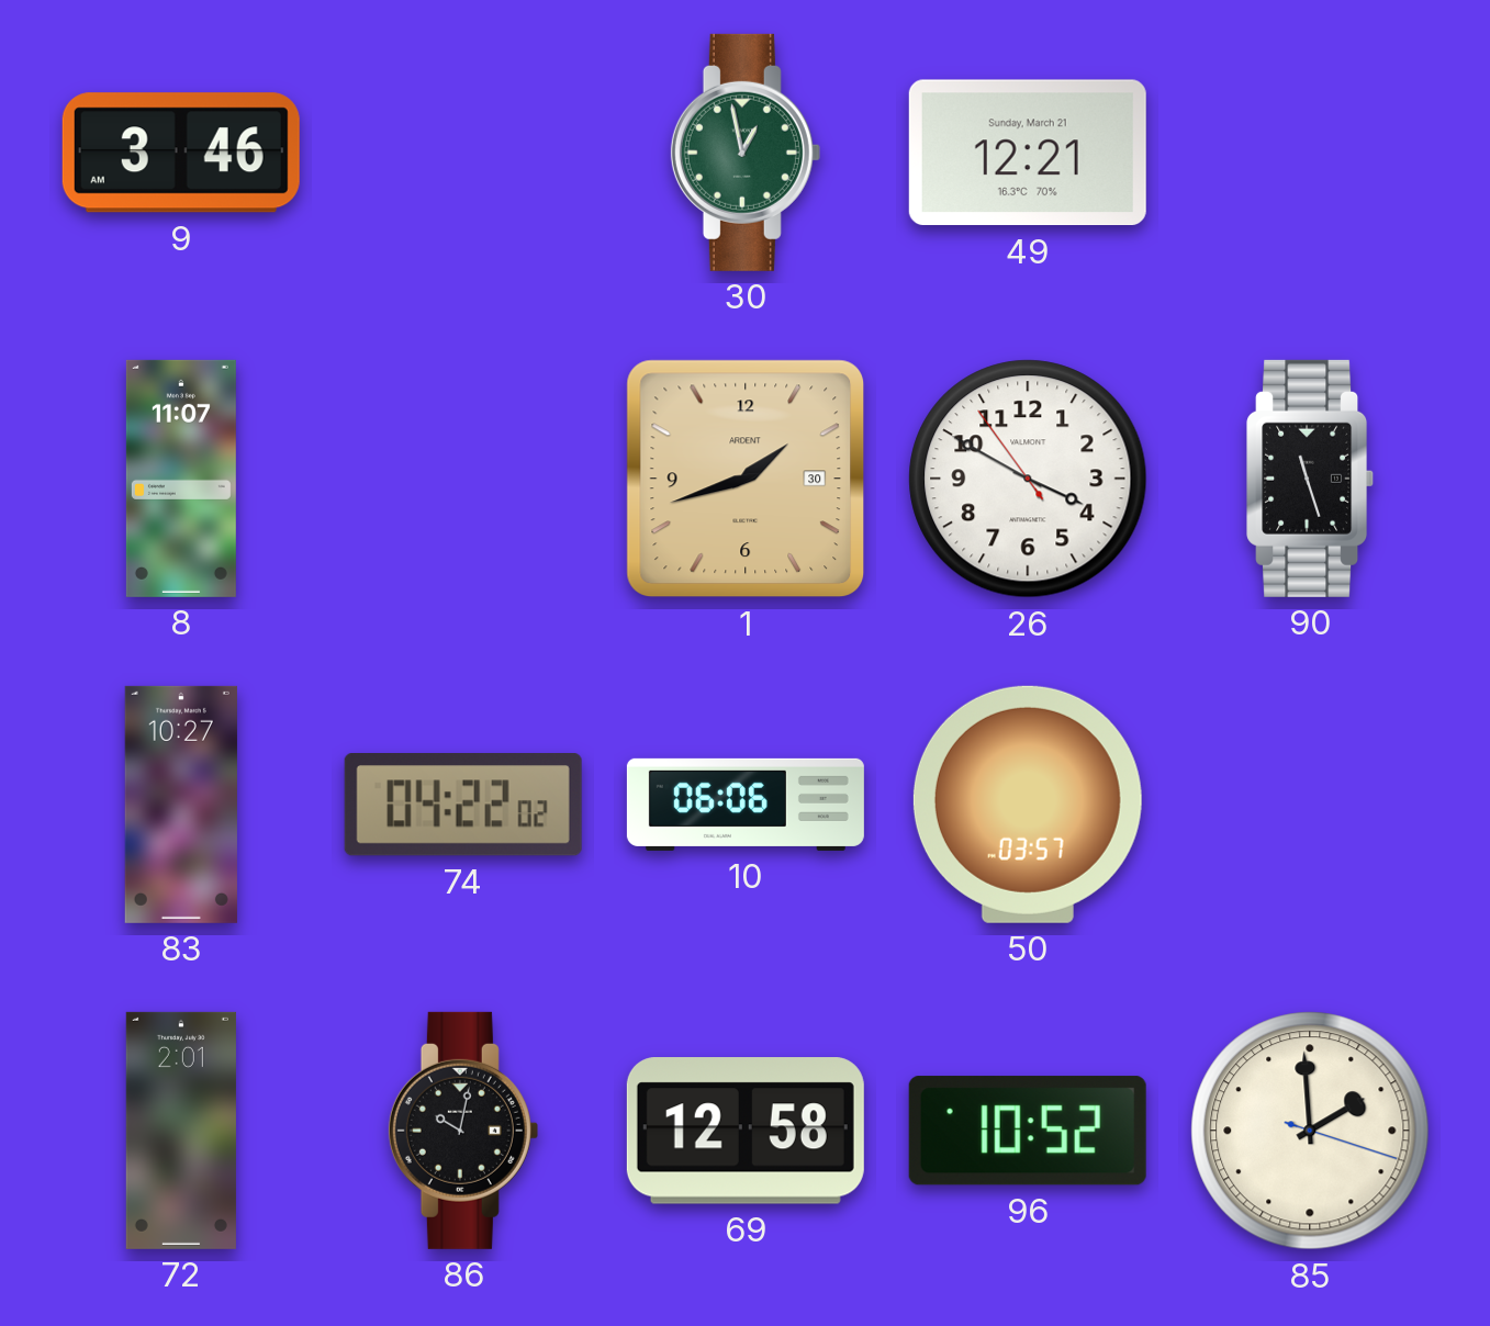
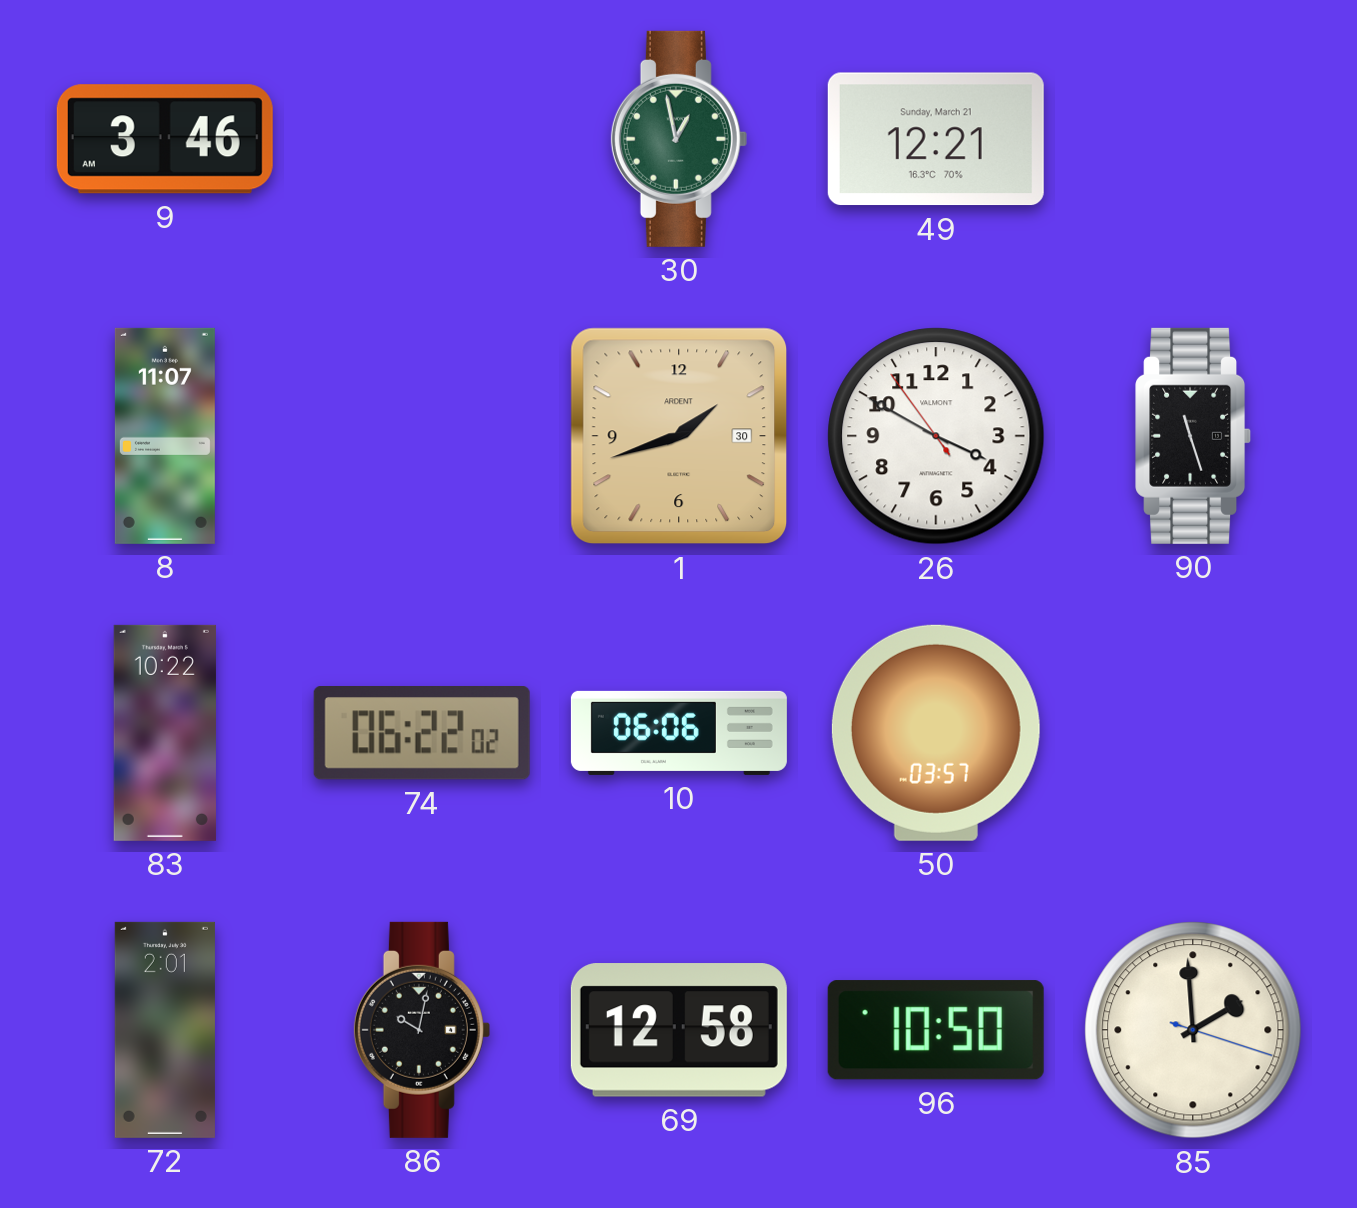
83: 10:27 -> 10:22
74: 04:22 -> 06:22
96: 10:52 -> 10:50
